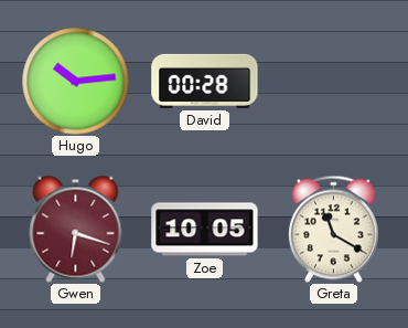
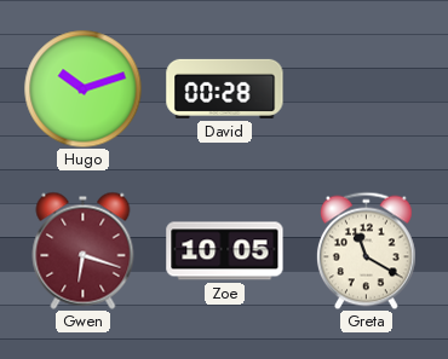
Hugo: 10:14 -> 10:12
